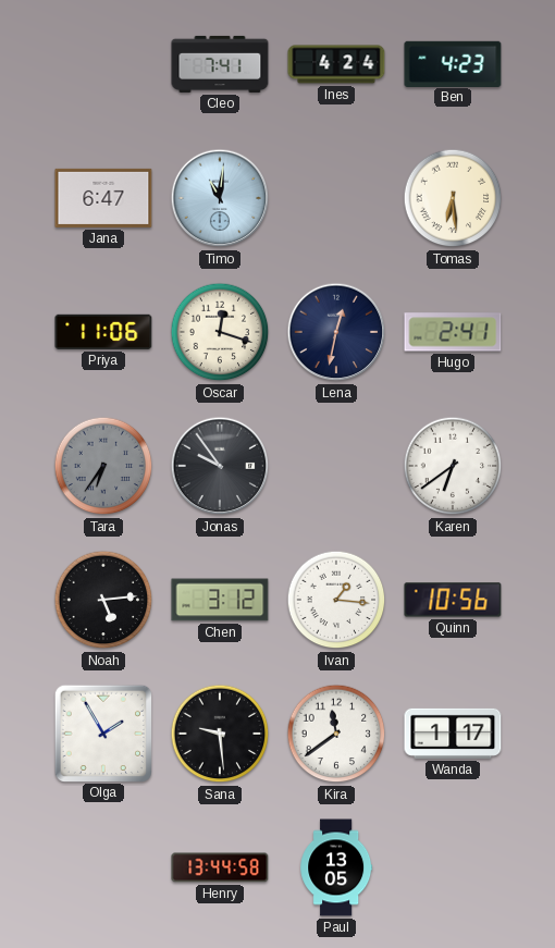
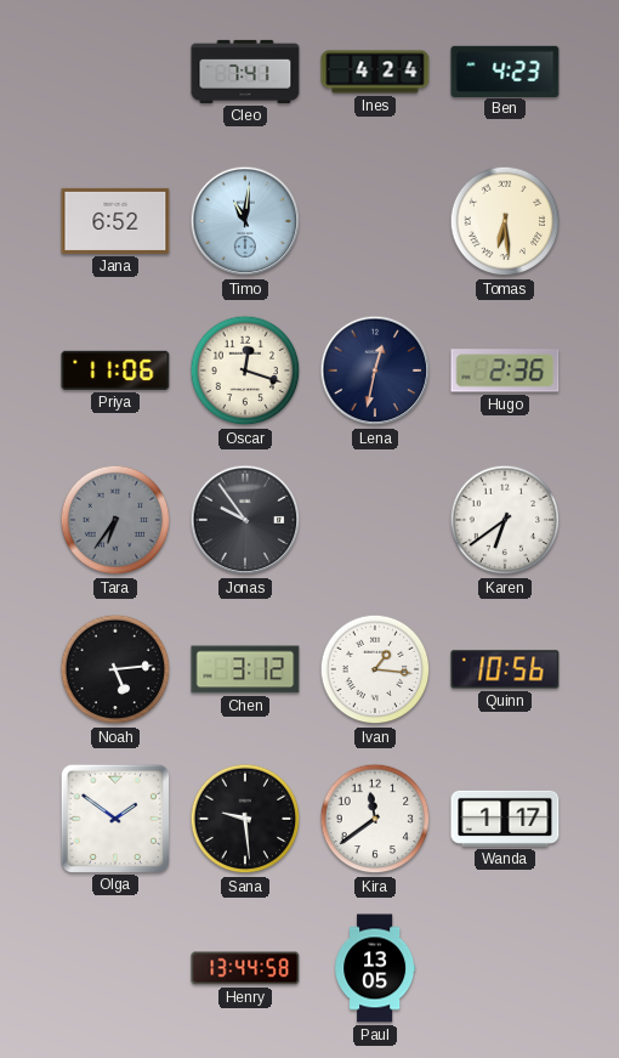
Jana: 6:47 -> 6:52
Hugo: 2:41 -> 2:36
Olga: 1:55 -> 1:51
